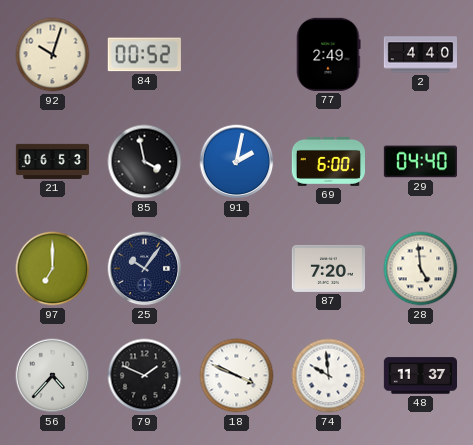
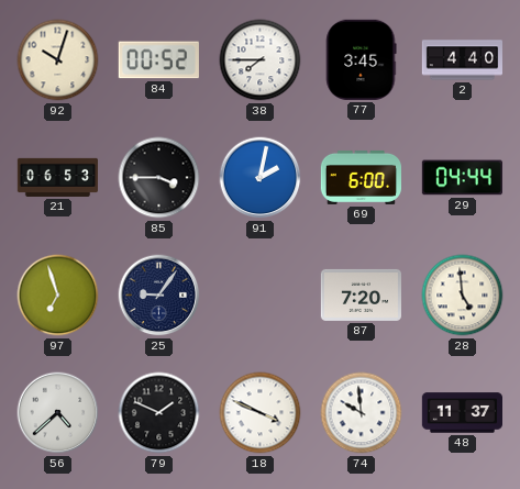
38: none -> 7:45
77: 2:49 -> 3:45
85: 3:58 -> 3:45
29: 04:40 -> 04:44
97: 7:00 -> 6:57
25: 10:06 -> 9:06
56: 4:37 -> 4:38
